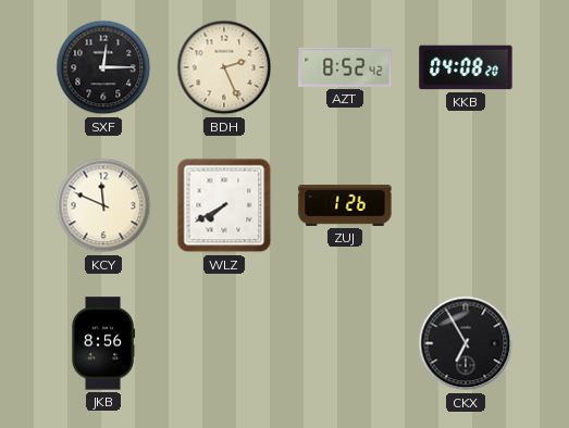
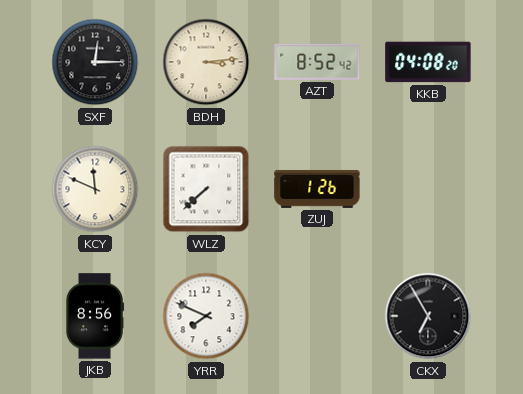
BDH: 2:26 -> 3:14
WLZ: 7:40 -> 7:38
YRR: none -> 7:49
